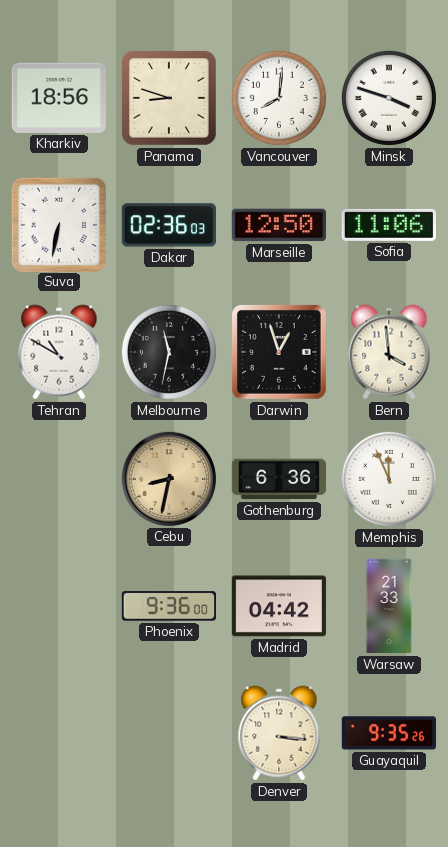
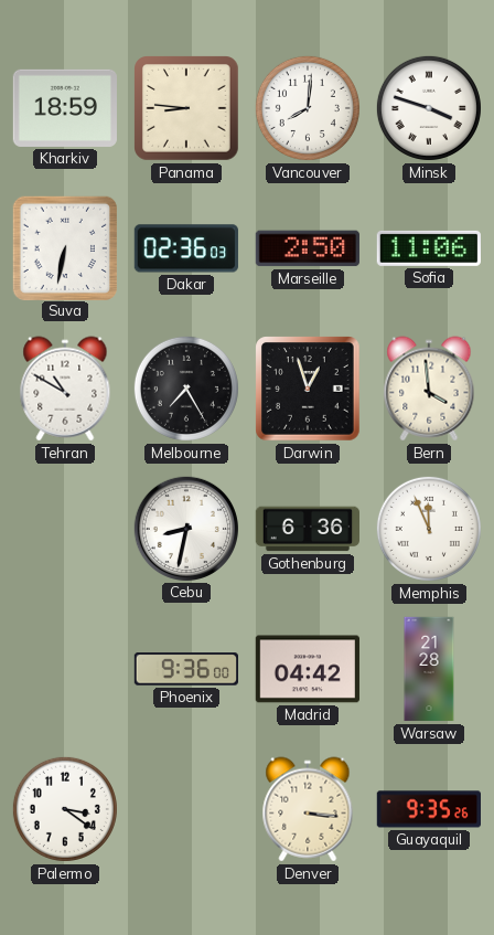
Kharkiv: 18:56 -> 18:59
Panama: 8:48 -> 8:46
Marseille: 12:50 -> 2:50
Melbourne: 11:32 -> 7:25
Cebu dial: champagne -> white
Warsaw: 21:33 -> 21:28
Palermo: none -> 3:21
